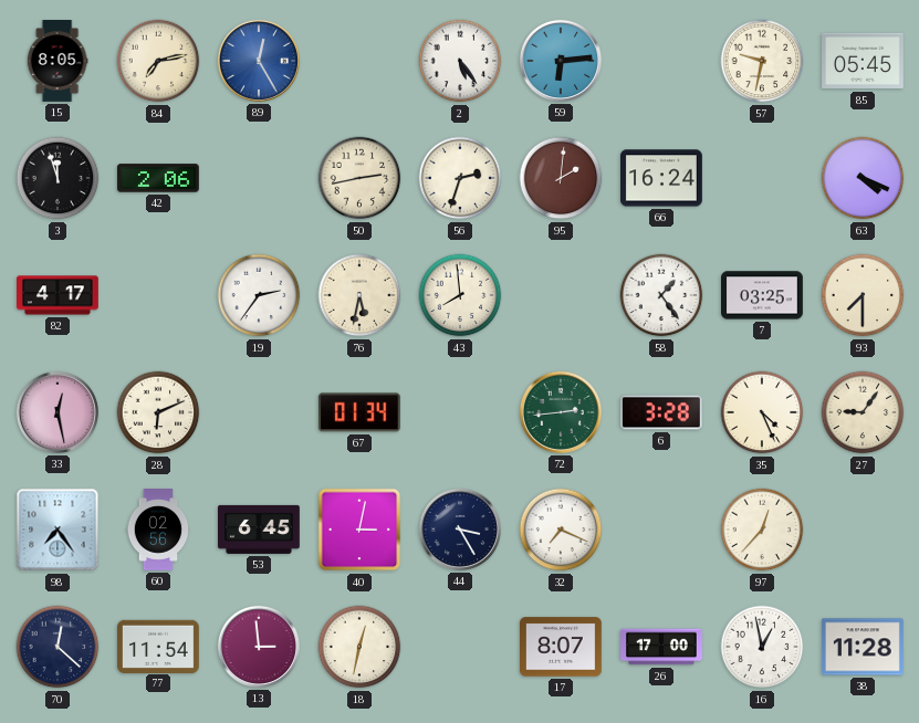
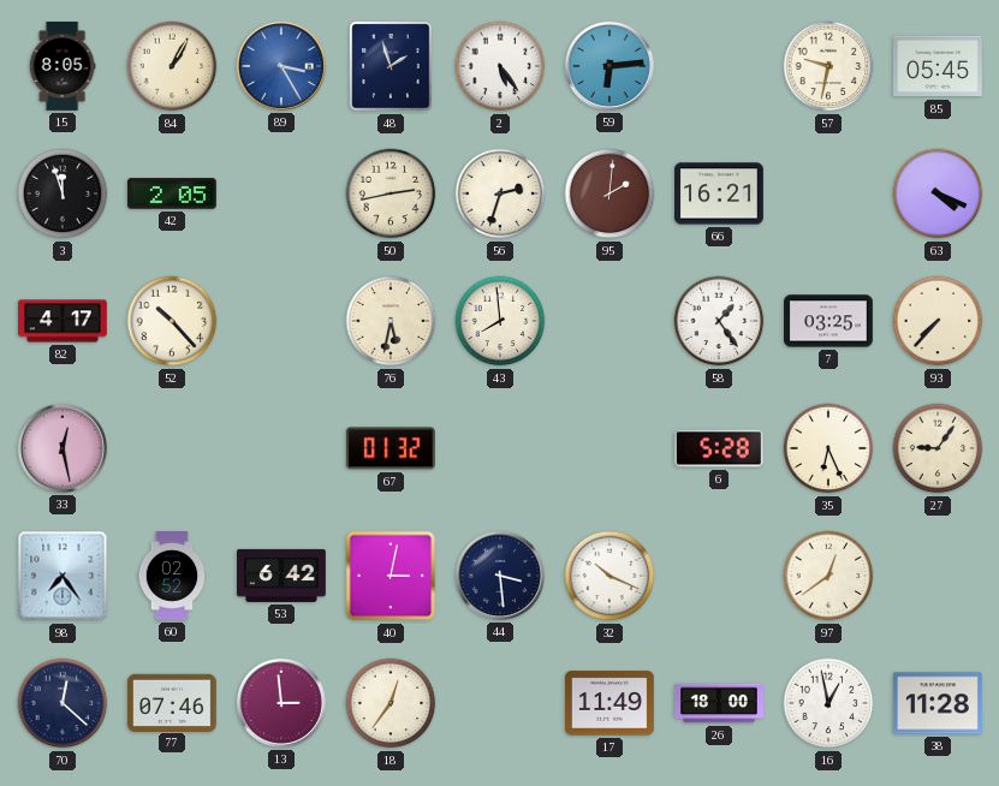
84: 7:13 -> 1:05
89: 12:25 -> 3:25
48: none -> 1:57
42: 2:06 -> 2:05
66: 16:24 -> 16:21
52: none -> 10:23
19: 2:36 -> none
93: 7:30 -> 7:37
28: 6:11 -> none
67: 01:34 -> 01:32
72: 2:44 -> none
6: 3:28 -> 5:28
35: 4:26 -> 6:26
60: 02:56 -> 02:52
53: 6:45 -> 6:42
44: 3:25 -> 3:29
32: 7:19 -> 10:19
97: 12:37 -> 12:39
77: 11:54 -> 07:46
18: 12:32 -> 12:36
17: 8:07 -> 11:49
26: 17:00 -> 18:00
